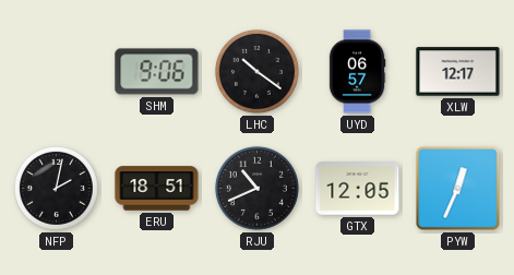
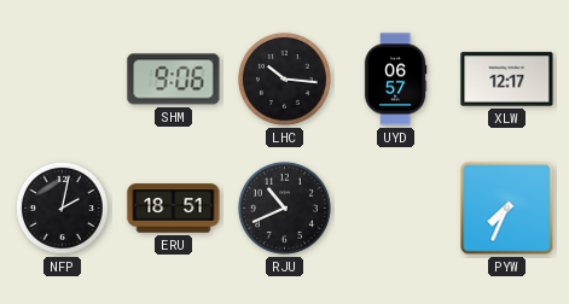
LHC: 10:21 -> 10:16
GTX: 12:05 -> none
PYW: 12:34 -> 7:34
